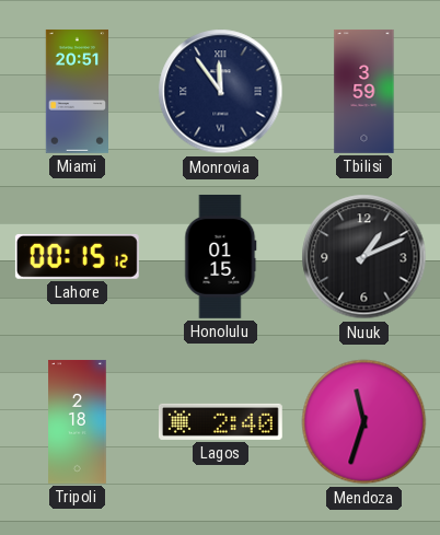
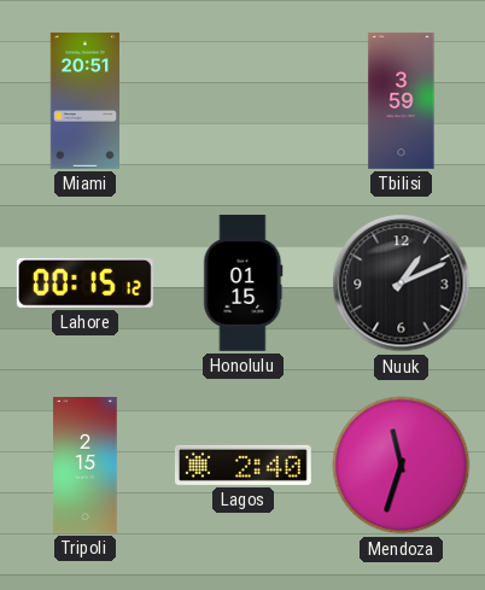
Monrovia: 11:54 -> none
Tripoli: 2:18 -> 2:15
